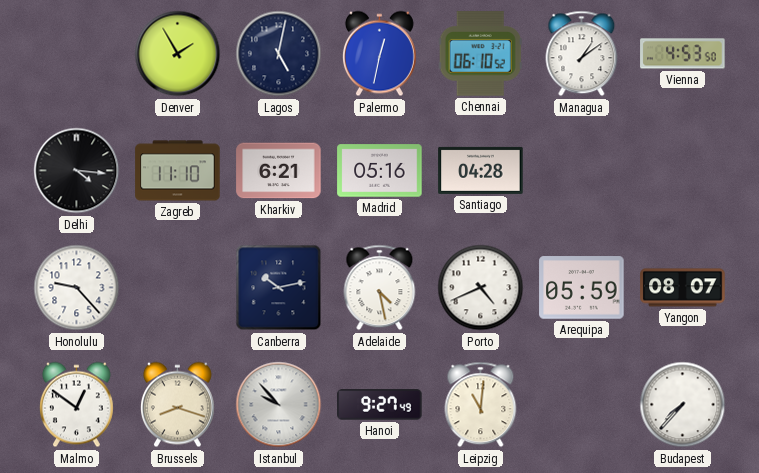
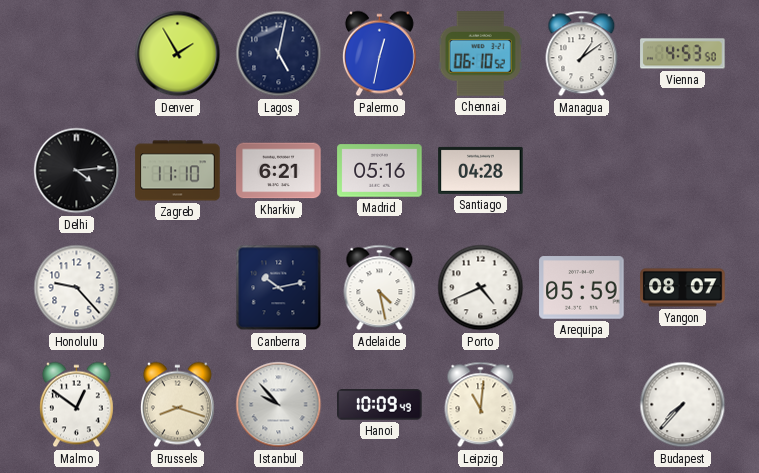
Delhi: 4:16 -> 4:14
Hanoi: 9:27 -> 10:09
